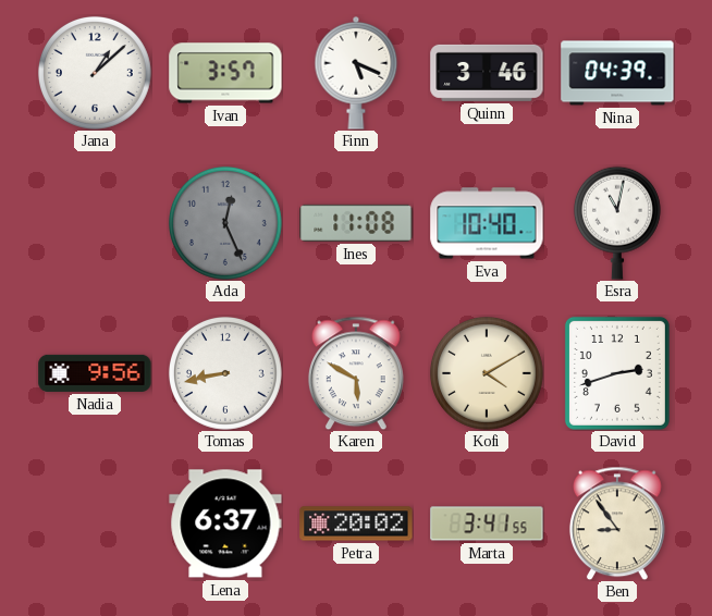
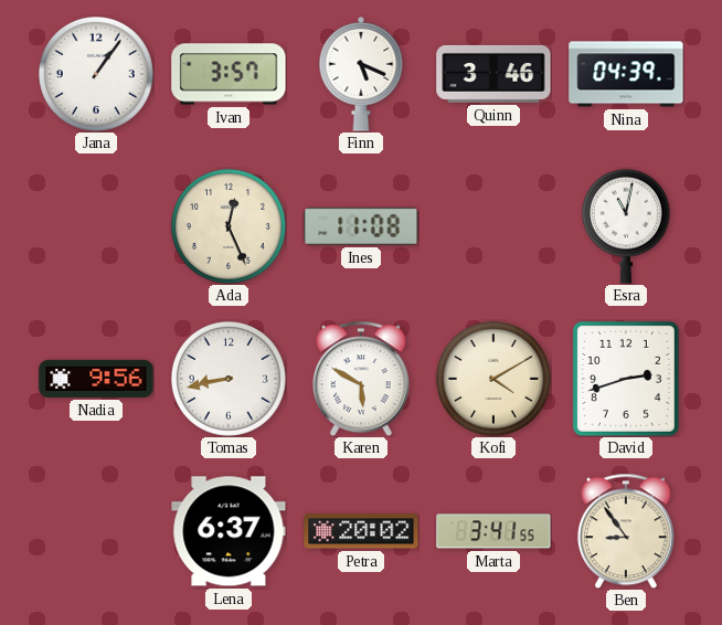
Jana: 1:08 -> 1:06
Ada dial: grey -> cream
Eva: 10:40 -> none
